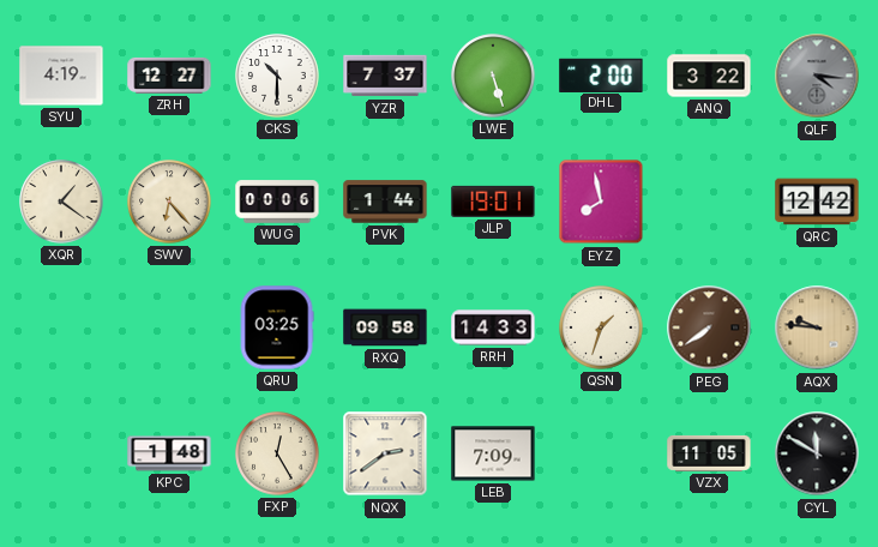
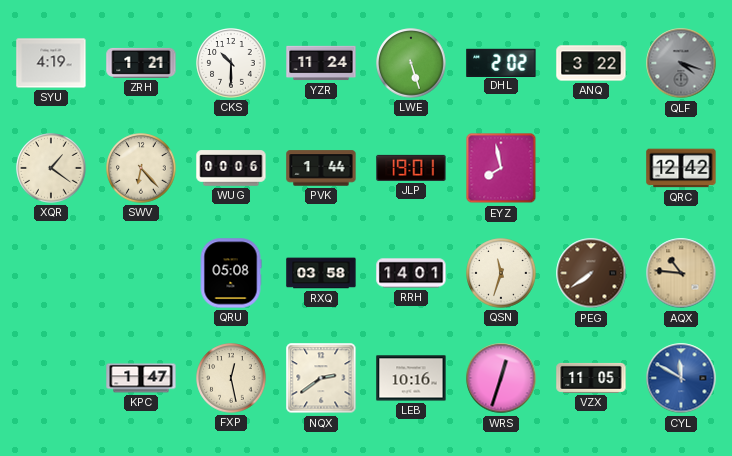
ZRH: 12:27 -> 1:21
YZR: 7:37 -> 11:24
DHL: 2:00 -> 2:02
QLF: 4:16 -> 4:18
QRU: 03:25 -> 05:08
RXQ: 09:58 -> 03:58
RRH: 14:33 -> 14:01
QSN: 1:33 -> 11:33
AQX: 9:46 -> 10:46
KPC: 1:48 -> 1:47
FXP: 12:25 -> 12:28
LEB: 7:09 -> 10:16
WRS: none -> 12:33
CYL dial: black -> blue
